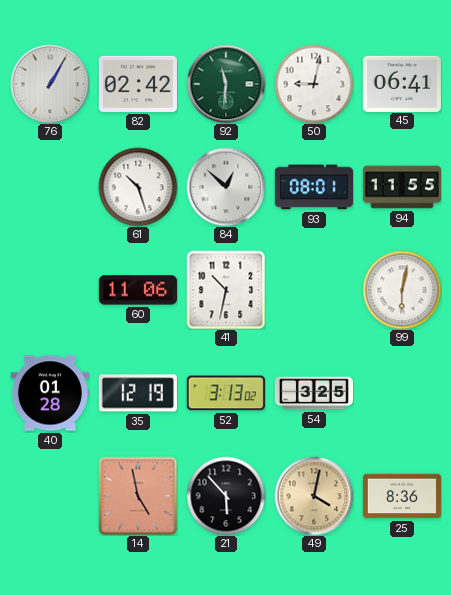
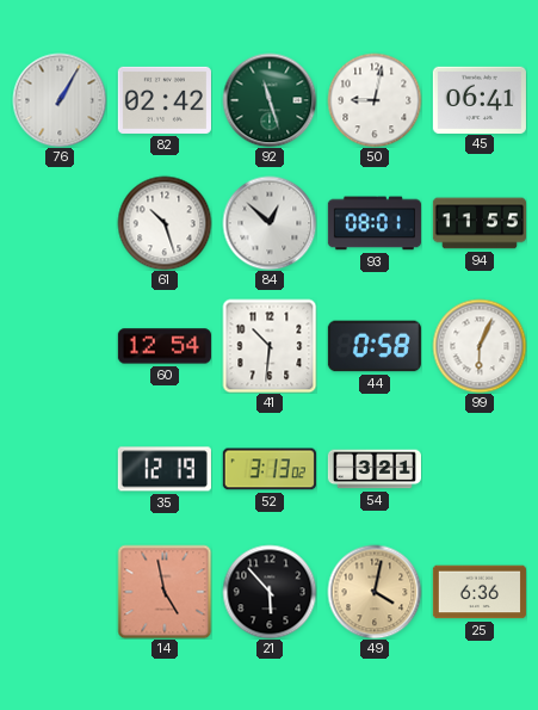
92: 11:31 -> 11:27
60: 11:06 -> 12:54
41: 10:32 -> 10:31
44: none -> 0:58
99: 6:02 -> 6:04
40: 01:28 -> none
54: 3:25 -> 3:21
25: 8:36 -> 6:36
